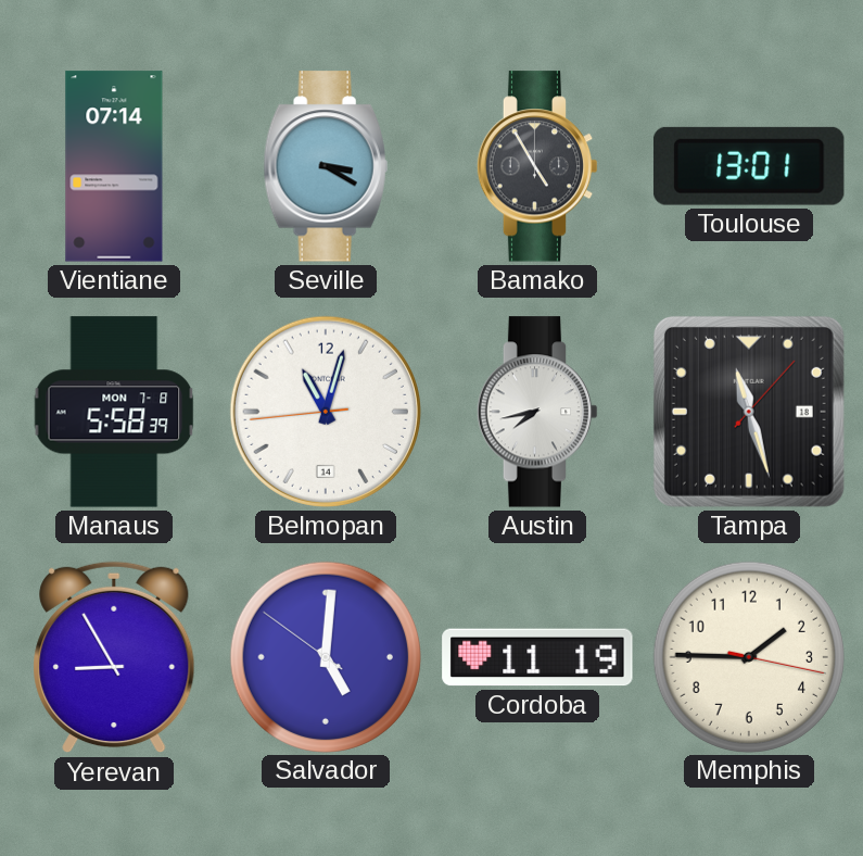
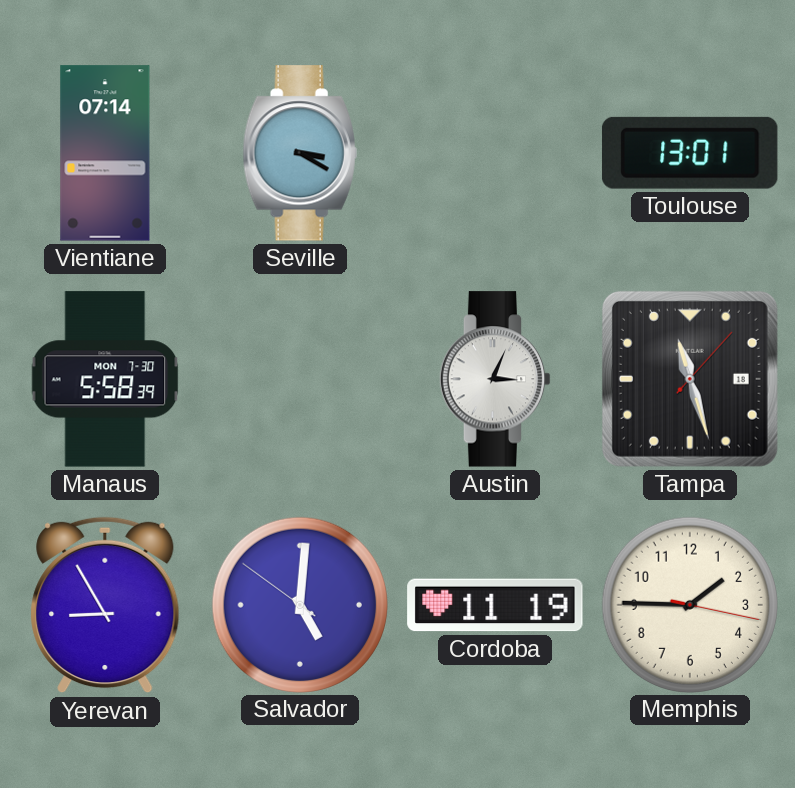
Bamako: 4:55 -> none
Manaus date: MON 7-8 -> MON 7-30
Belmopan: 11:02 -> none
Austin: 7:43 -> 3:04
